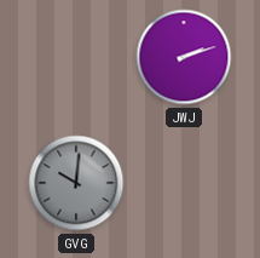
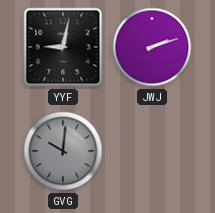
YYF: none -> 9:02
